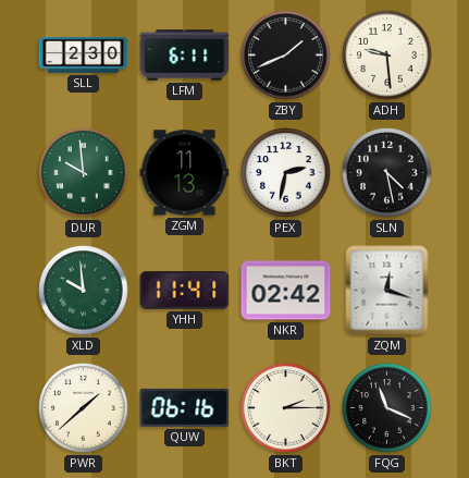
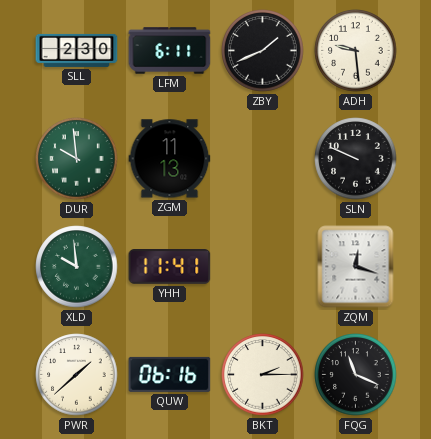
PEX: 2:32 -> none
SLN: 4:28 -> 9:49
NKR: 02:42 -> none
